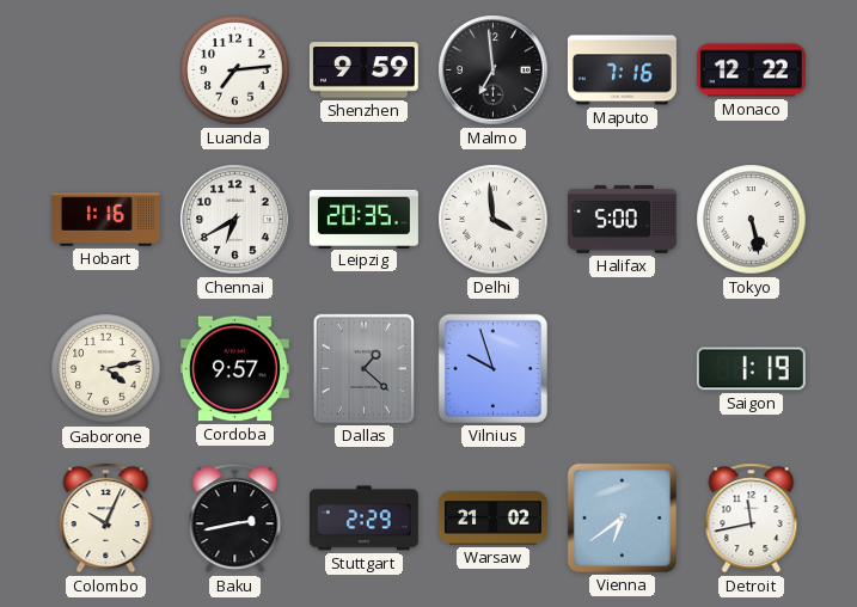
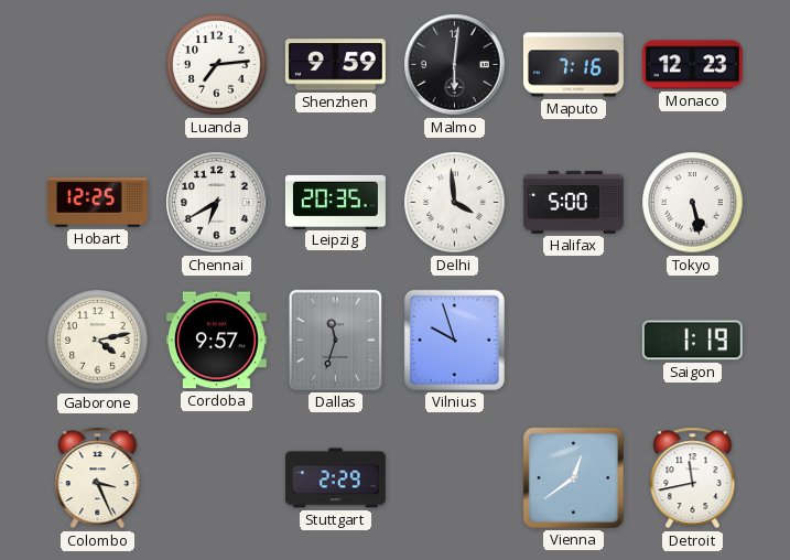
Malmo: 6:59 -> 6:01
Monaco: 12:22 -> 12:23
Hobart: 1:16 -> 12:25
Dallas: 1:22 -> 11:33
Colombo: 10:04 -> 3:26
Baku: 2:43 -> none
Warsaw: 21:02 -> none
Vienna: 6:39 -> 12:39
